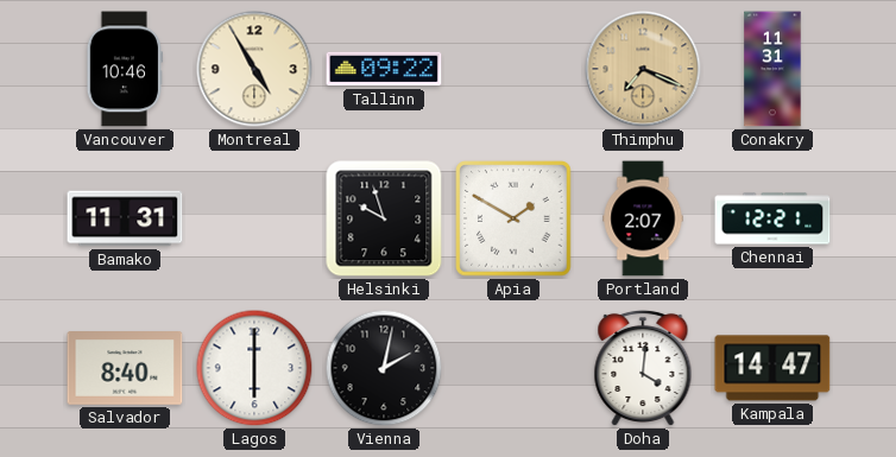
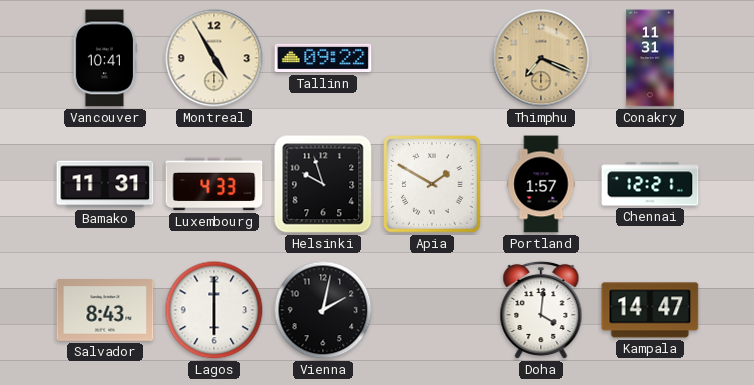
Vancouver: 10:46 -> 10:41
Luxembourg: none -> 4:33
Portland: 2:07 -> 1:57
Salvador: 8:40 -> 8:43
